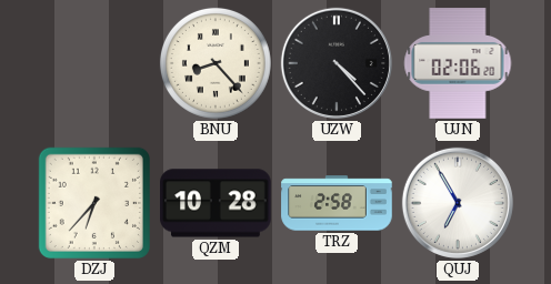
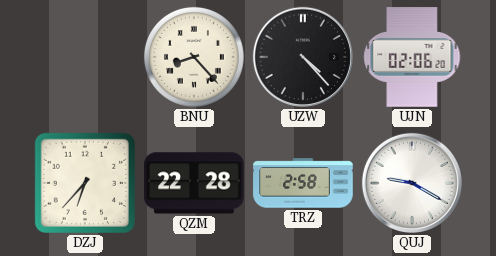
QZM: 10:28 -> 22:28
QUJ: 6:55 -> 9:20
